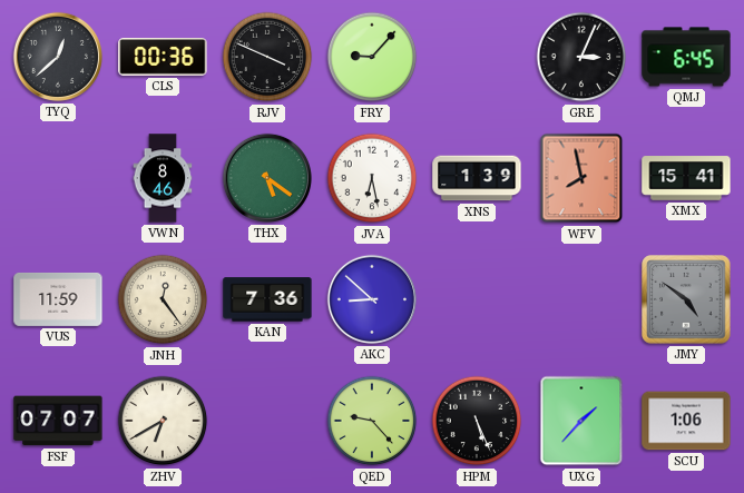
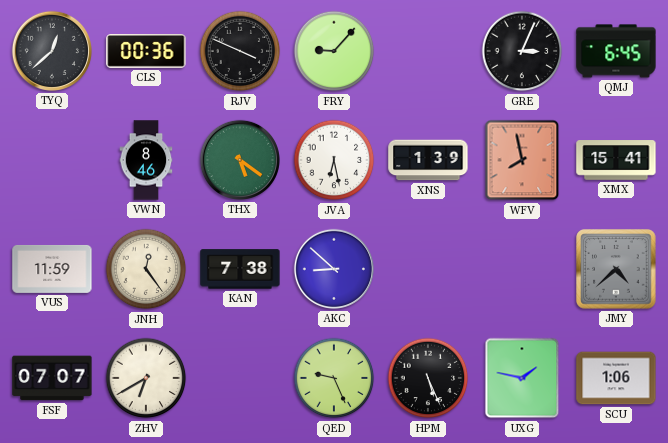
KAN: 7:36 -> 7:38
JMY: 4:51 -> 4:38
QED: 9:23 -> 9:26
UXG: 1:37 -> 1:47
